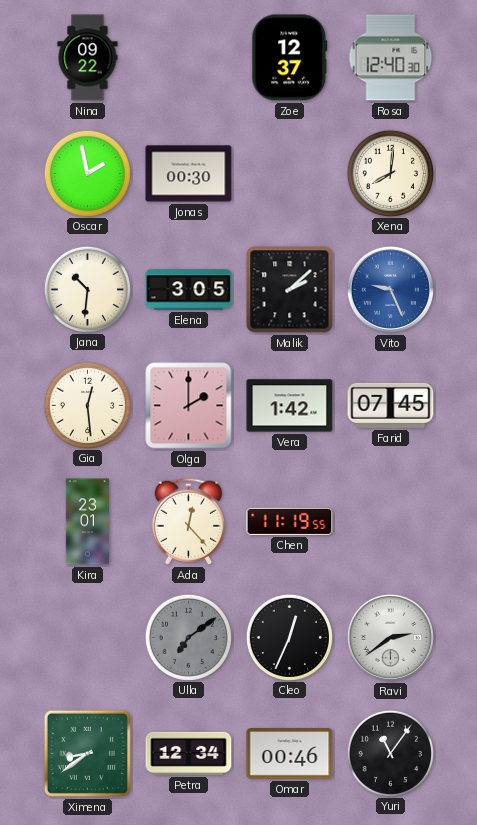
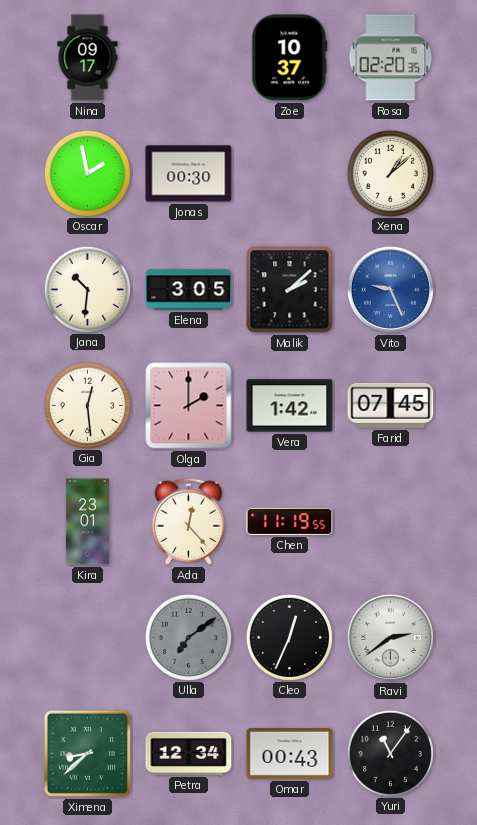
Nina: 09:22 -> 09:17
Zoe: 12:37 -> 10:37
Rosa: 12:40 -> 02:20
Xena: 8:01 -> 1:08
Ximena: 8:39 -> 8:38
Omar: 00:46 -> 00:43
